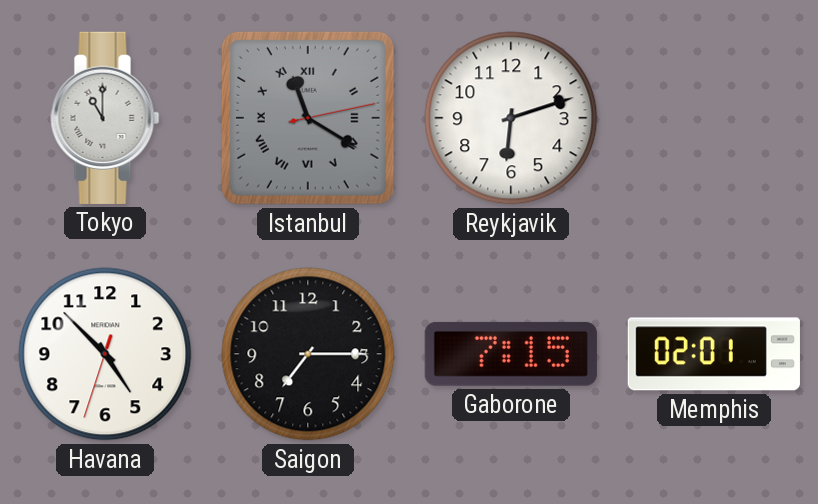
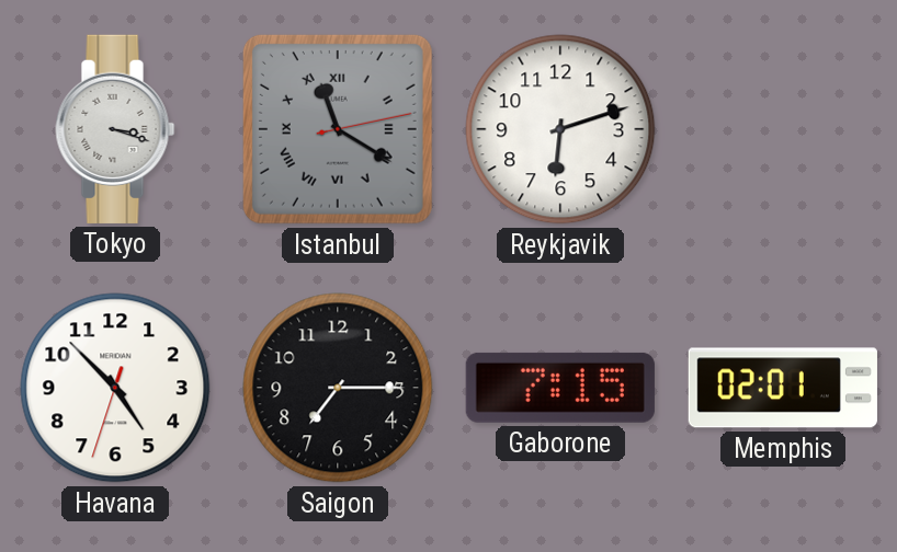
Tokyo: 11:00 -> 3:18
